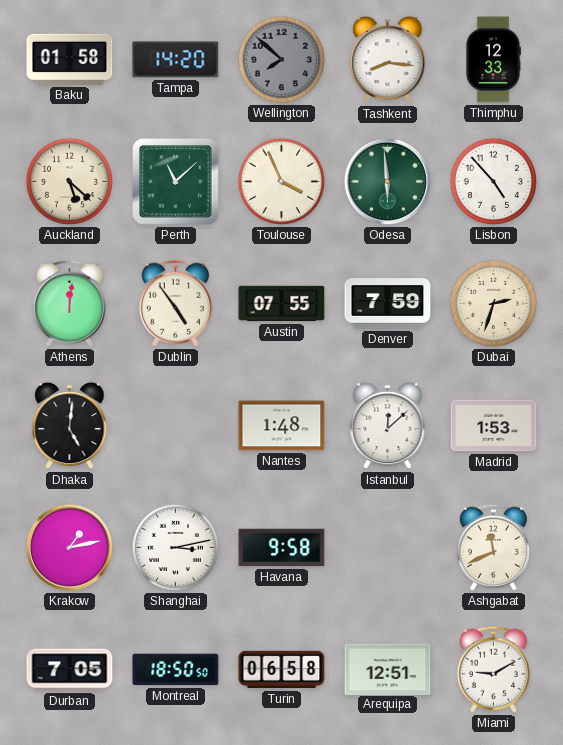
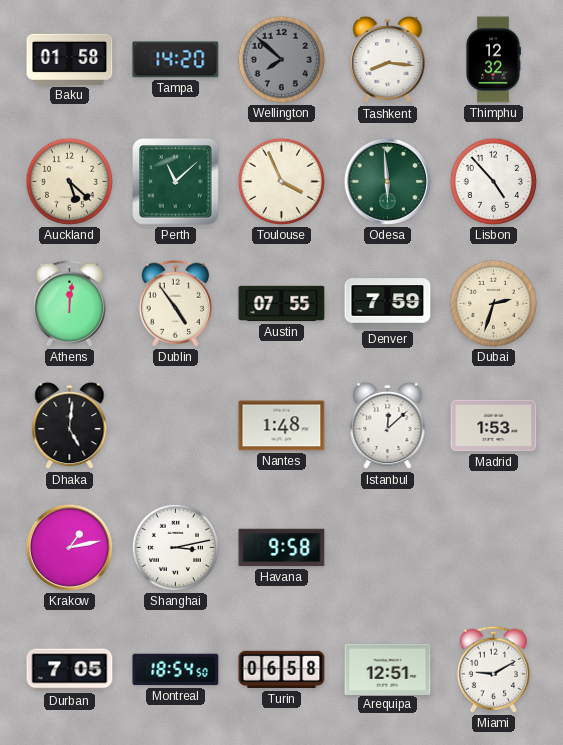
Thimphu: 12:33 -> 12:32
Ashgabat: 11:41 -> none
Montreal: 18:50 -> 18:54
